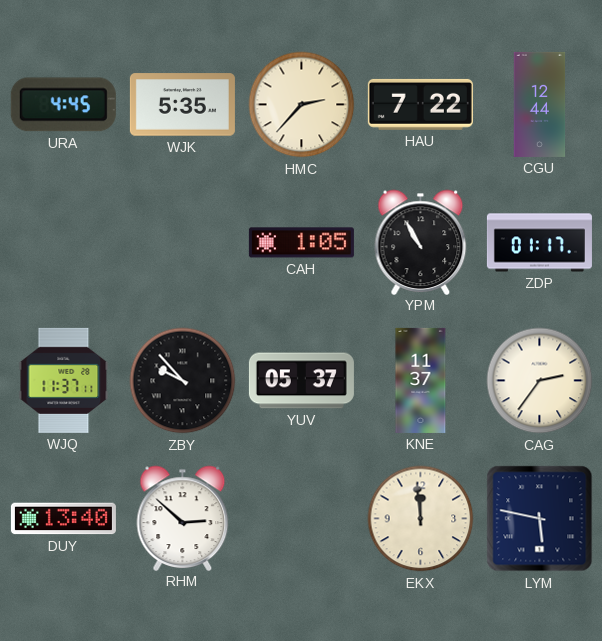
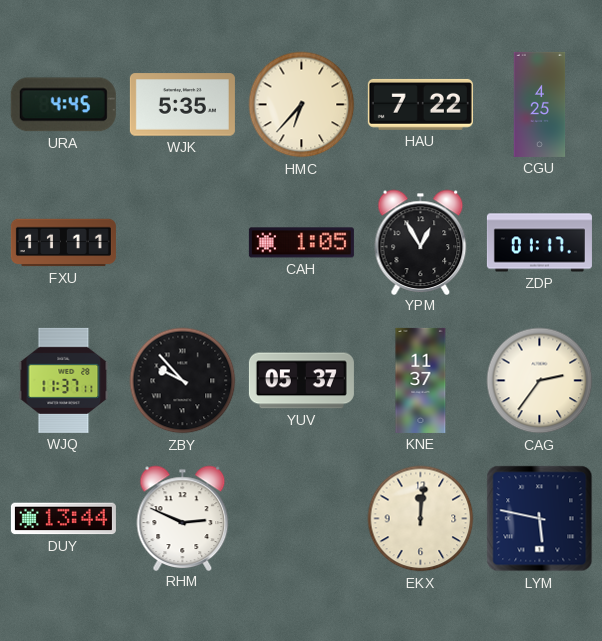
HMC: 2:37 -> 6:37
CGU: 12:44 -> 4:25
FXU: none -> 11:11
YPM: 10:55 -> 12:55
DUY: 13:40 -> 13:44
RHM: 2:52 -> 2:49
EKX: 11:59 -> 12:01
